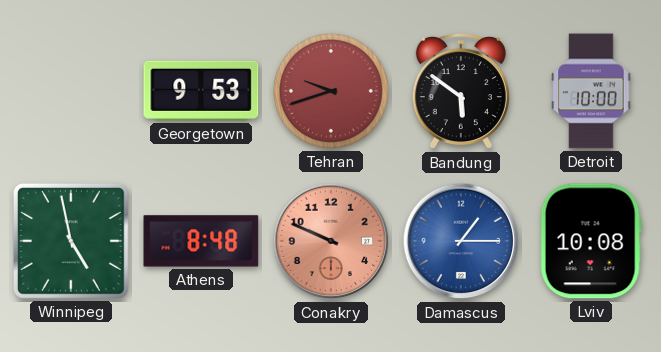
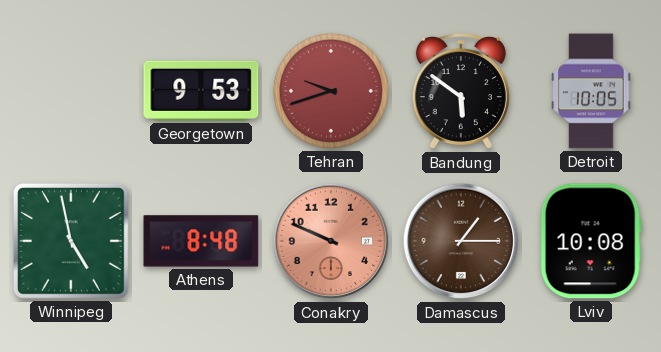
Detroit: 10:00 -> 10:05
Damascus dial: blue -> brown
